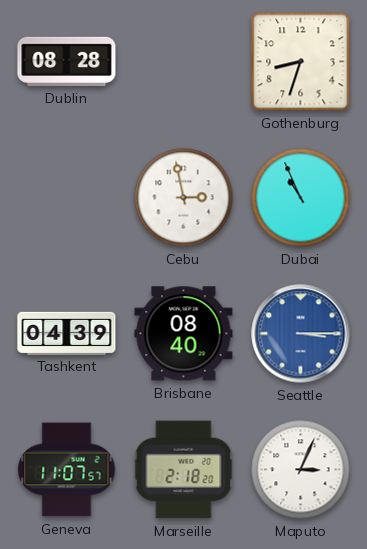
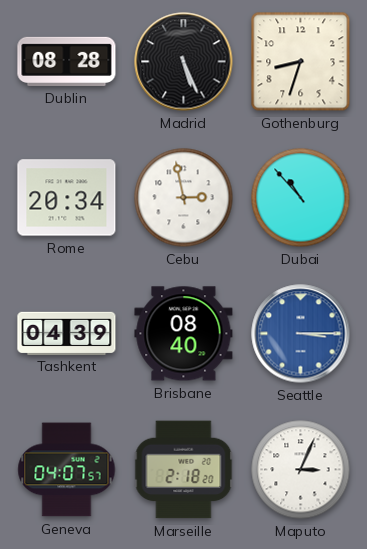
Madrid: none -> 5:26
Rome: none -> 20:34
Dubai: 10:56 -> 10:53
Geneva: 11:07 -> 04:07
